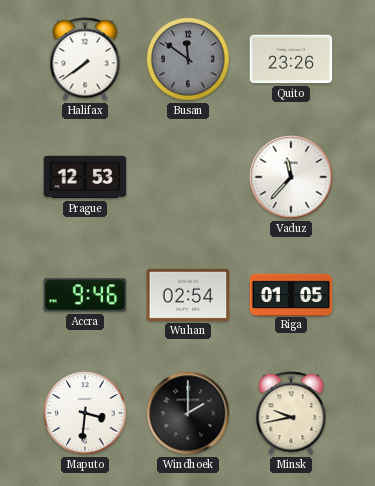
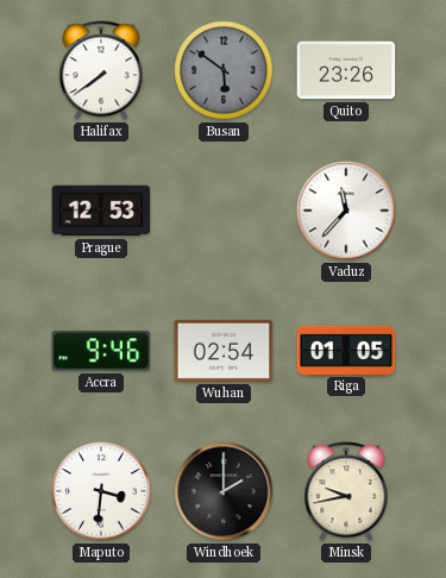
Busan: 11:51 -> 5:51
